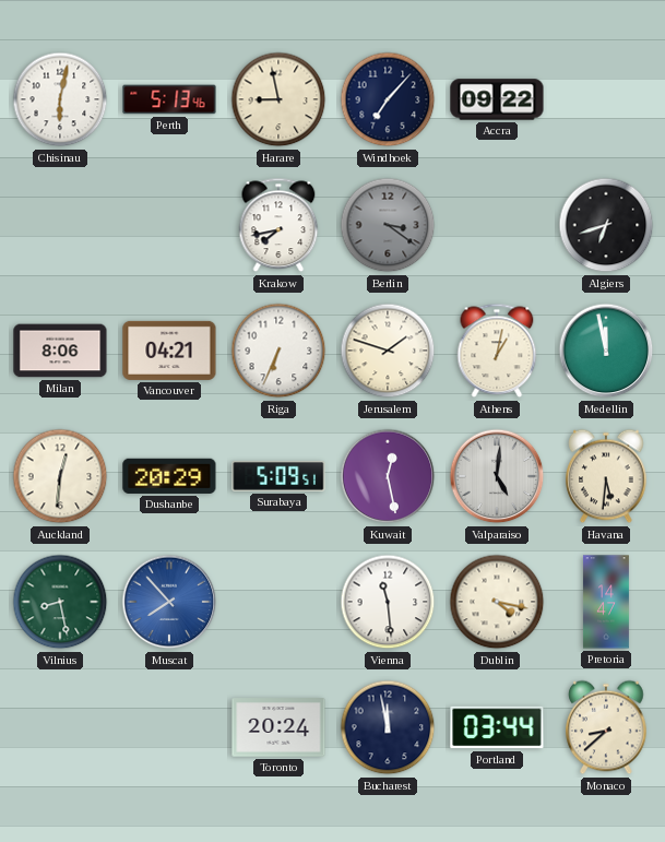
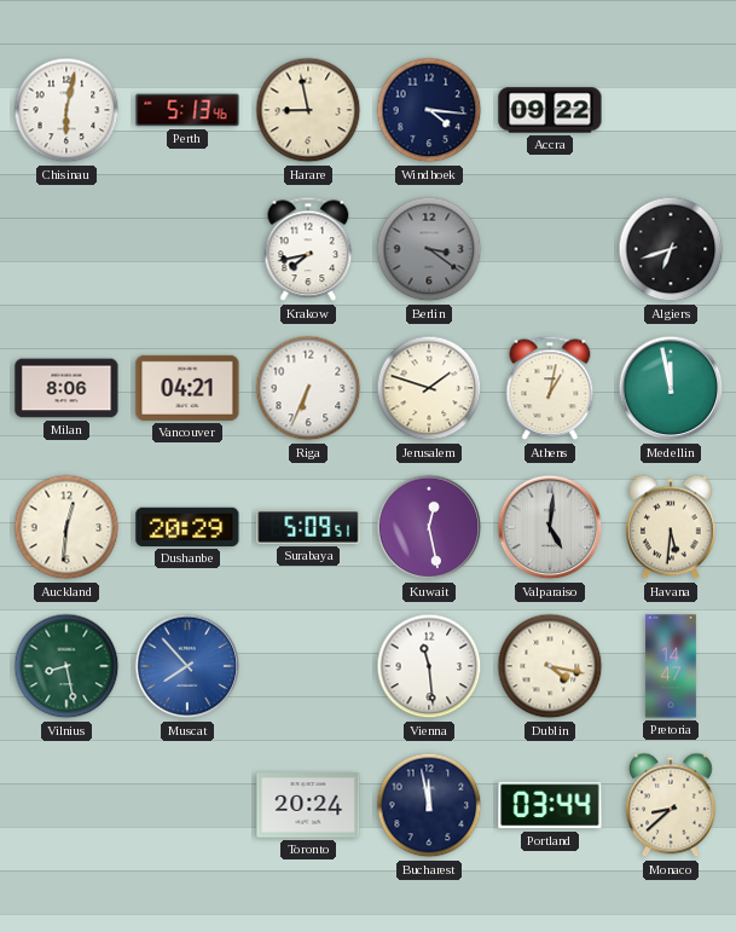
Windhoek: 7:07 -> 4:16
